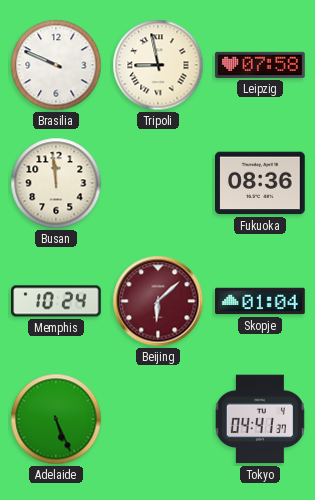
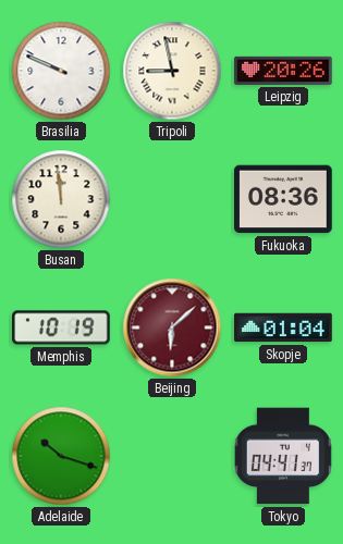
Leipzig: 07:58 -> 20:26
Memphis: 10:24 -> 10:19
Adelaide: 5:26 -> 10:18
